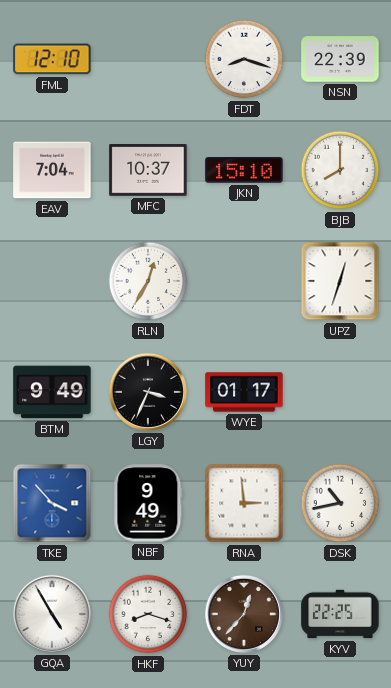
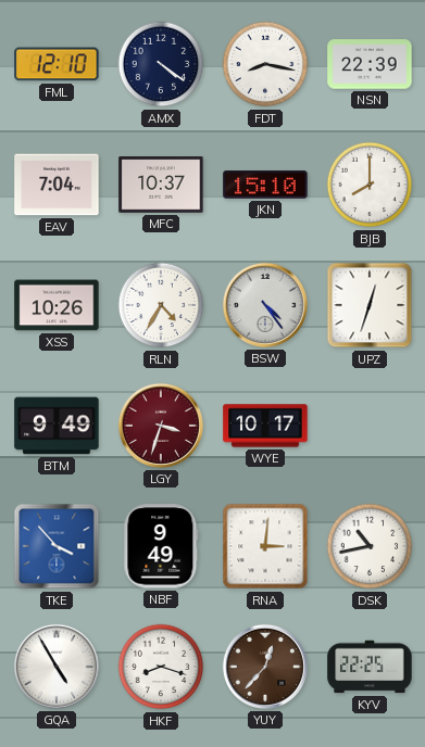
AMX: none -> 4:21
FDT: 8:18 -> 8:17
XSS: none -> 10:26
RLN: 12:35 -> 4:35
BSW: none -> 4:24
LGY: 3:34 -> 3:33
LGY dial: black -> burgundy
WYE: 01:17 -> 10:17
RNA: 2:59 -> 3:01
